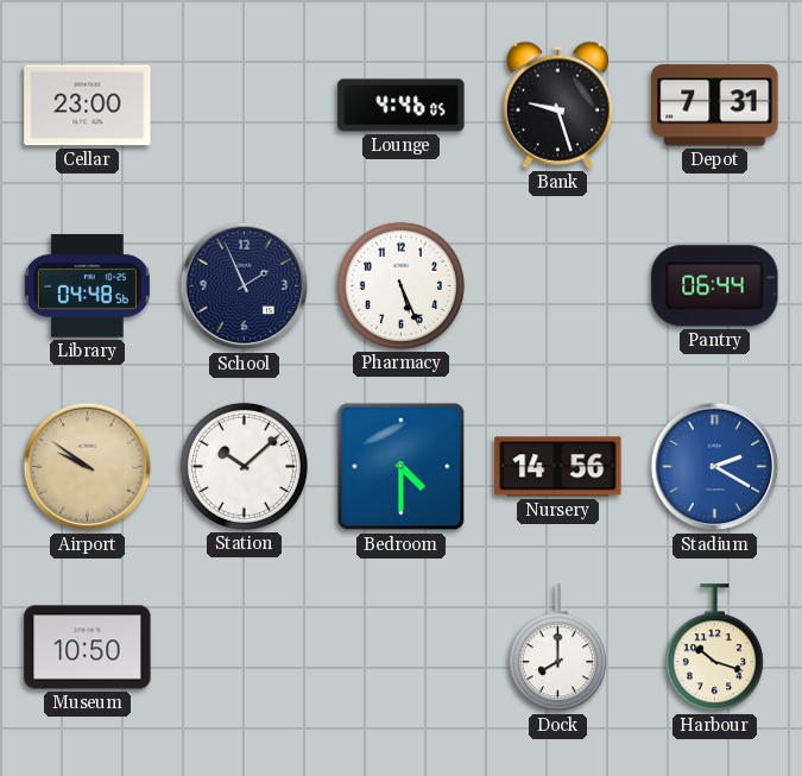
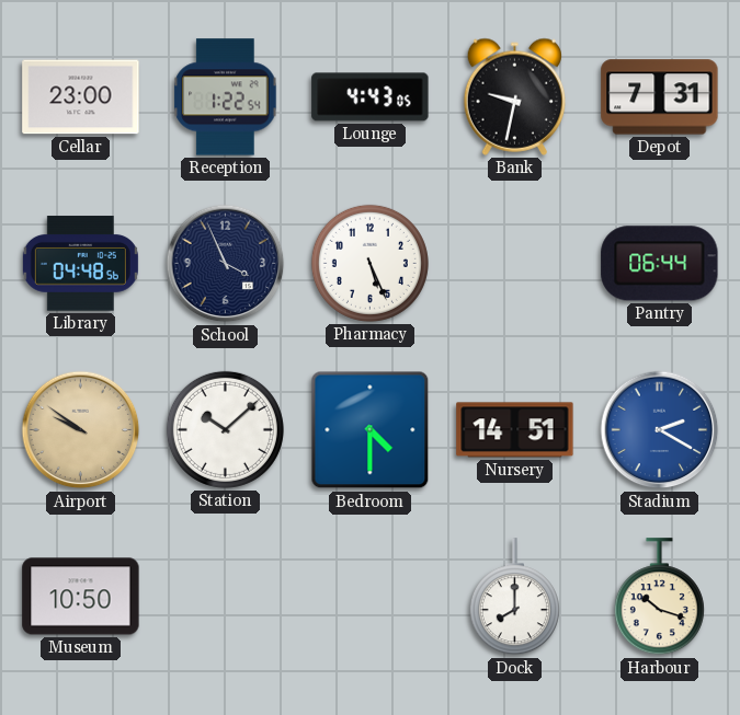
Reception: none -> 1:22
Lounge: 4:46 -> 4:43
Bank: 9:27 -> 9:32
School: 1:56 -> 3:56
Nursery: 14:56 -> 14:51
